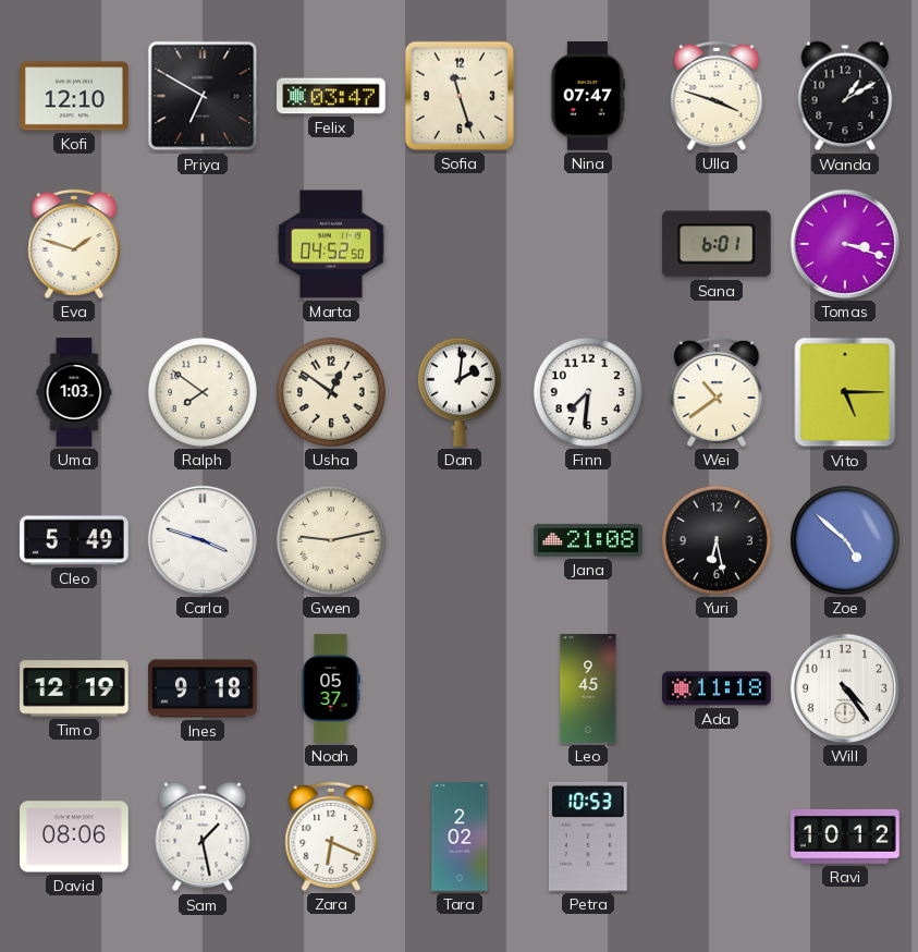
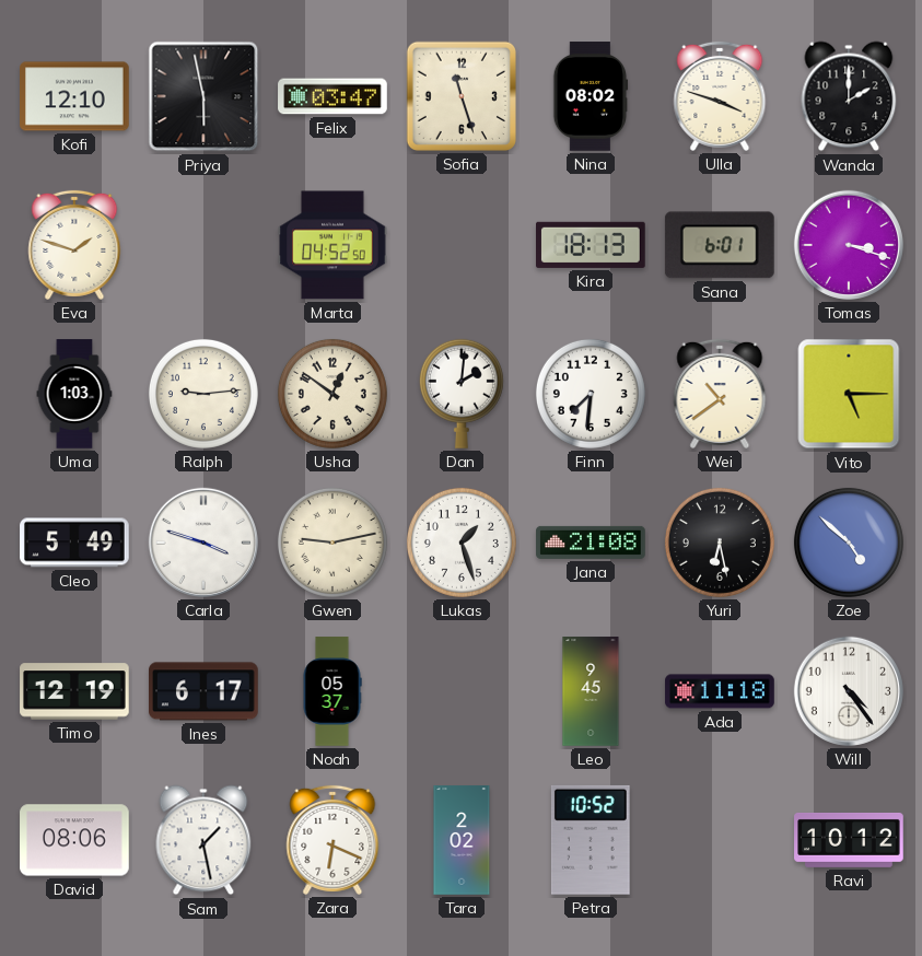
Priya: 6:50 -> 5:58
Nina: 07:47 -> 08:02
Wanda: 1:10 -> 2:00
Kira: none -> 18:13
Ralph: 7:51 -> 9:14
Lukas: none -> 1:27
Ines: 9:18 -> 6:17
Petra: 10:53 -> 10:52
